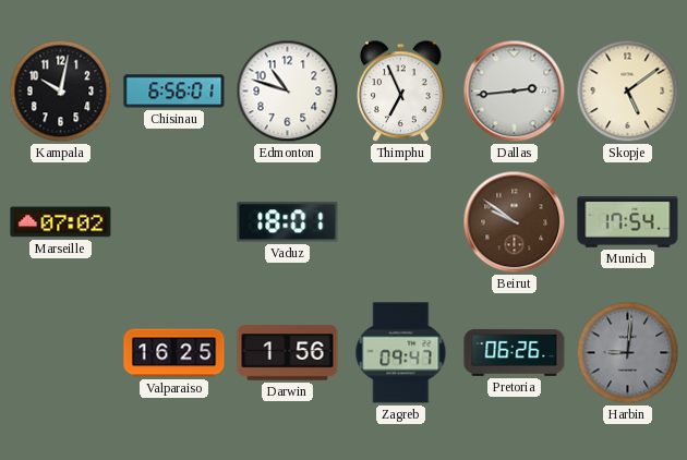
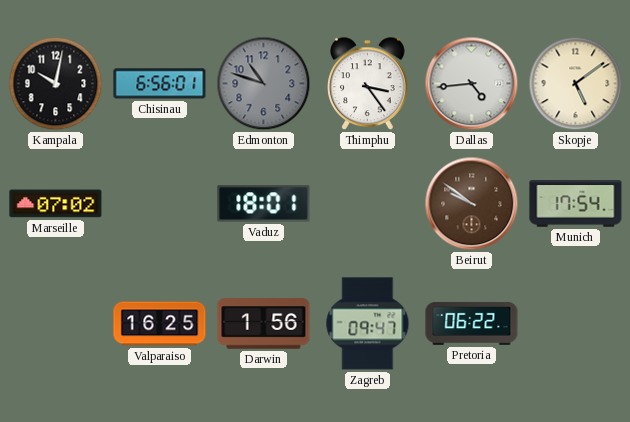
Edmonton dial: white -> grey
Thimphu: 6:56 -> 3:24
Dallas: 2:44 -> 4:44
Pretoria: 06:26 -> 06:22
Harbin: 9:01 -> none
